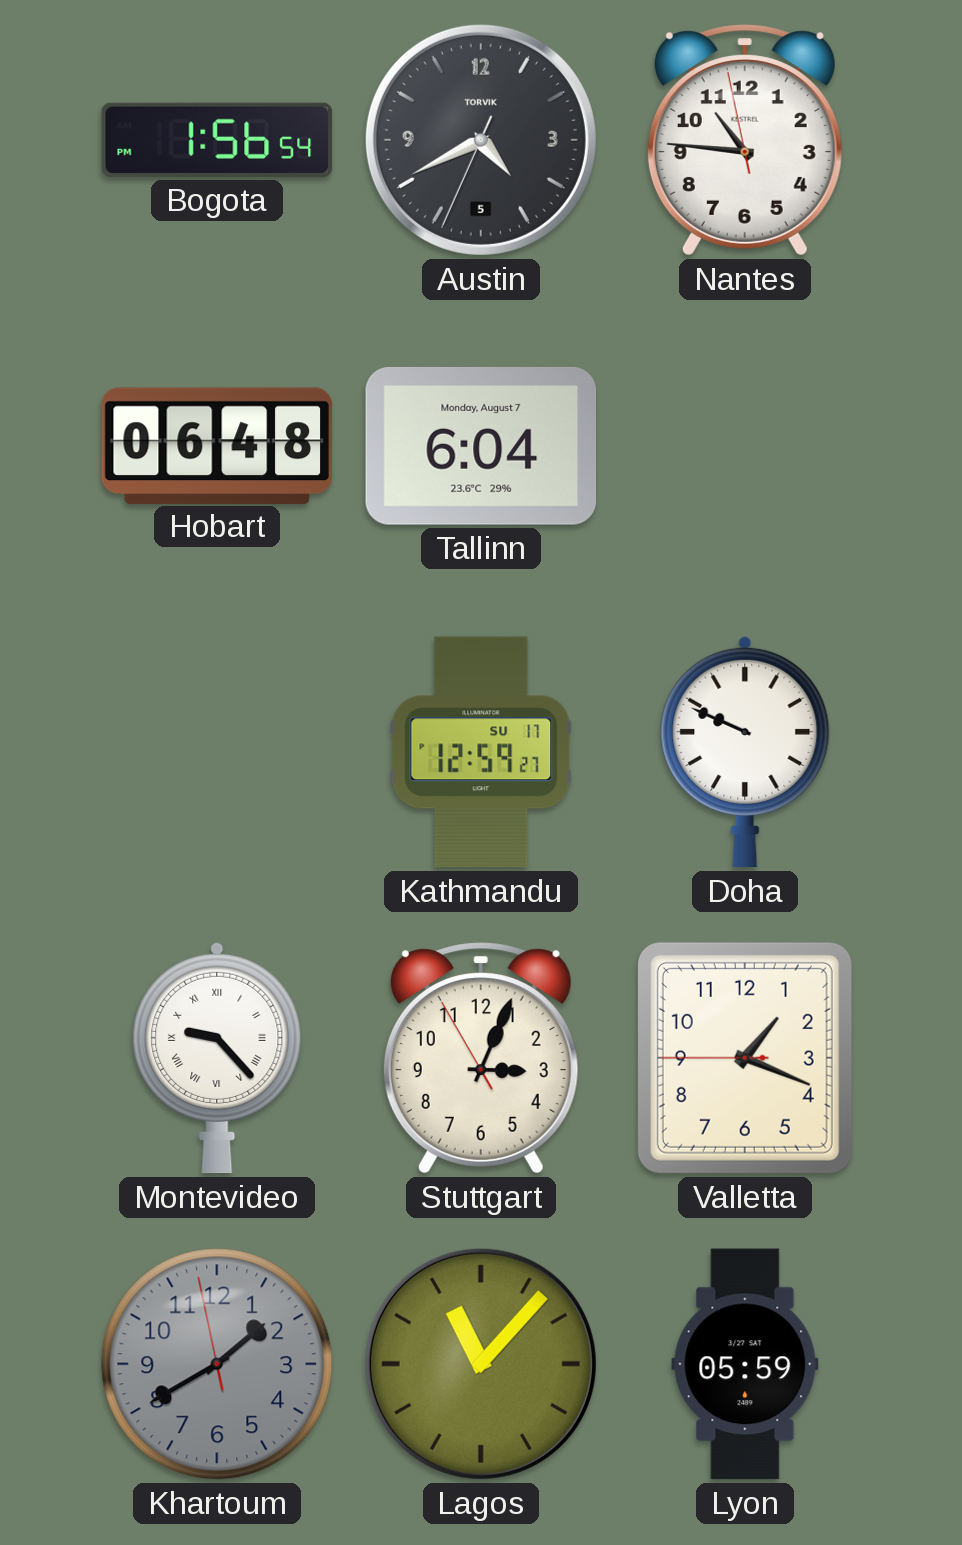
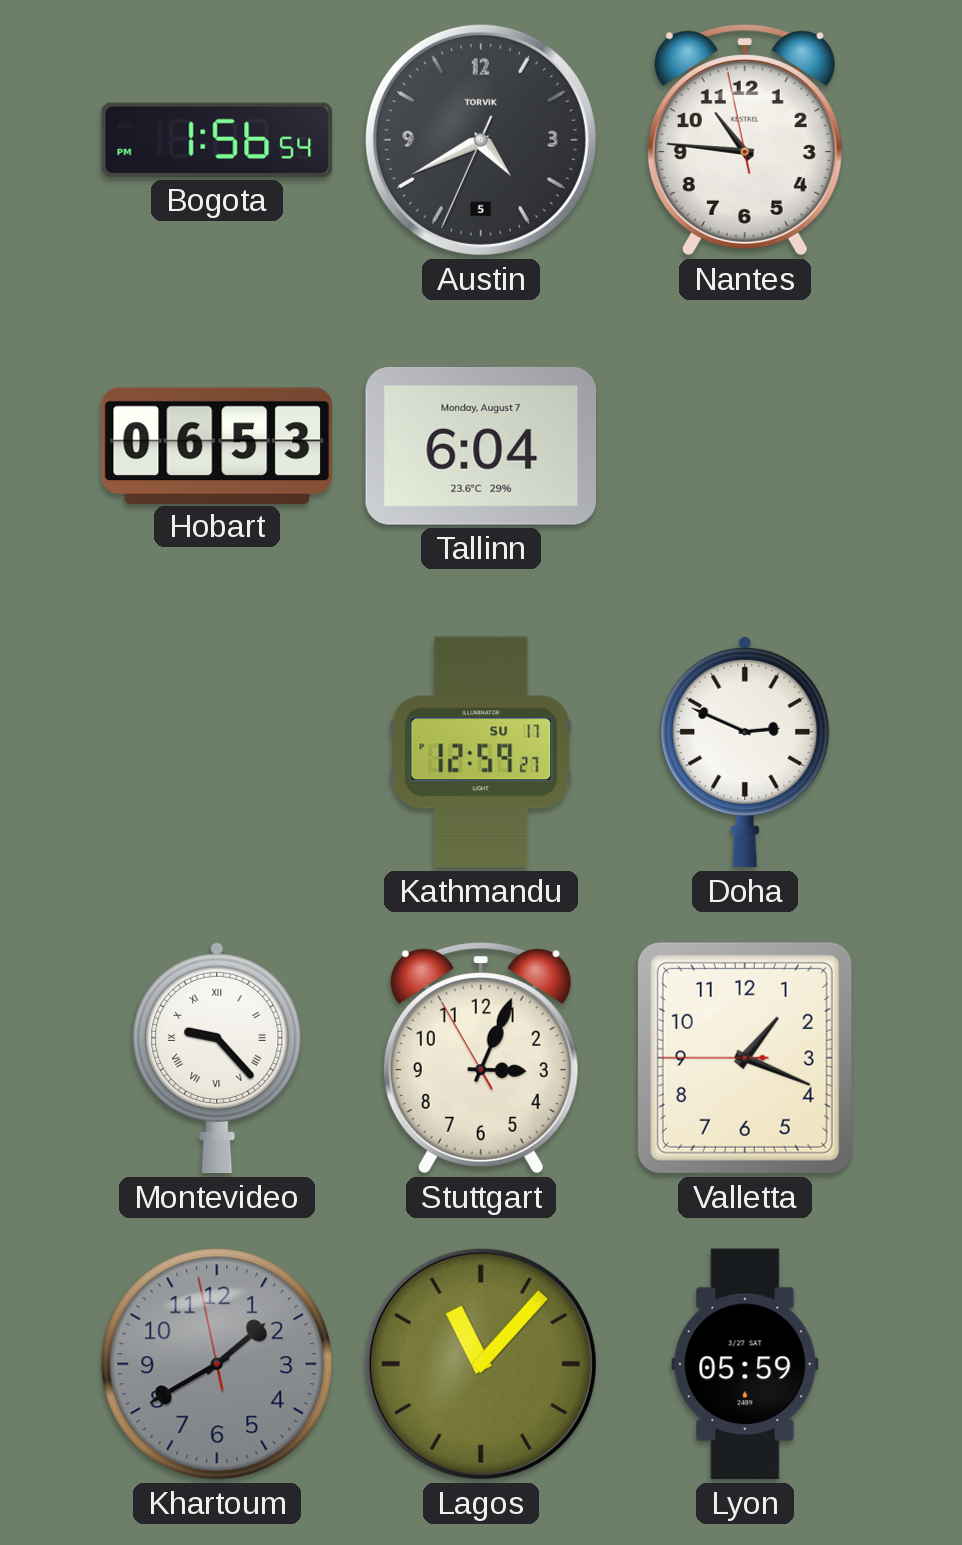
Hobart: 06:48 -> 06:53
Doha: 9:49 -> 2:49
